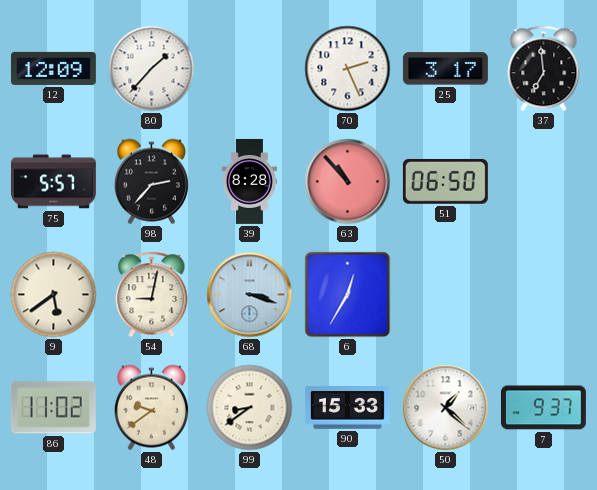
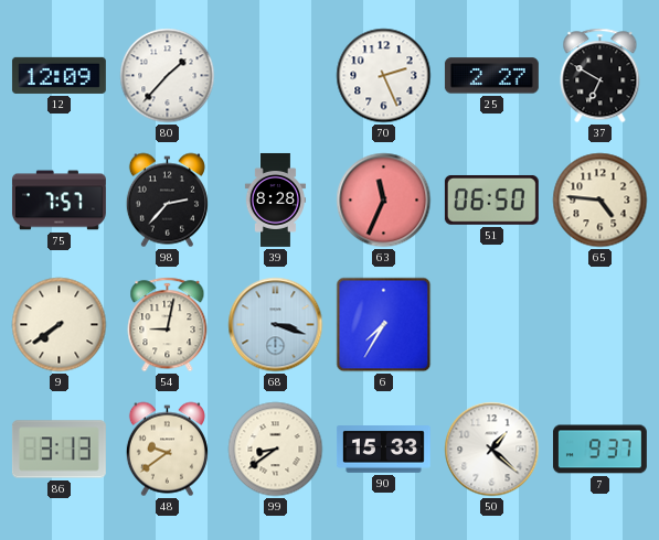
25: 3:17 -> 2:27
37: 6:59 -> 6:50
75: 5:57 -> 7:57
63: 10:53 -> 11:34
65: none -> 4:46
9: 5:39 -> 7:39
6: 12:35 -> 7:35
86: 11:02 -> 3:13
